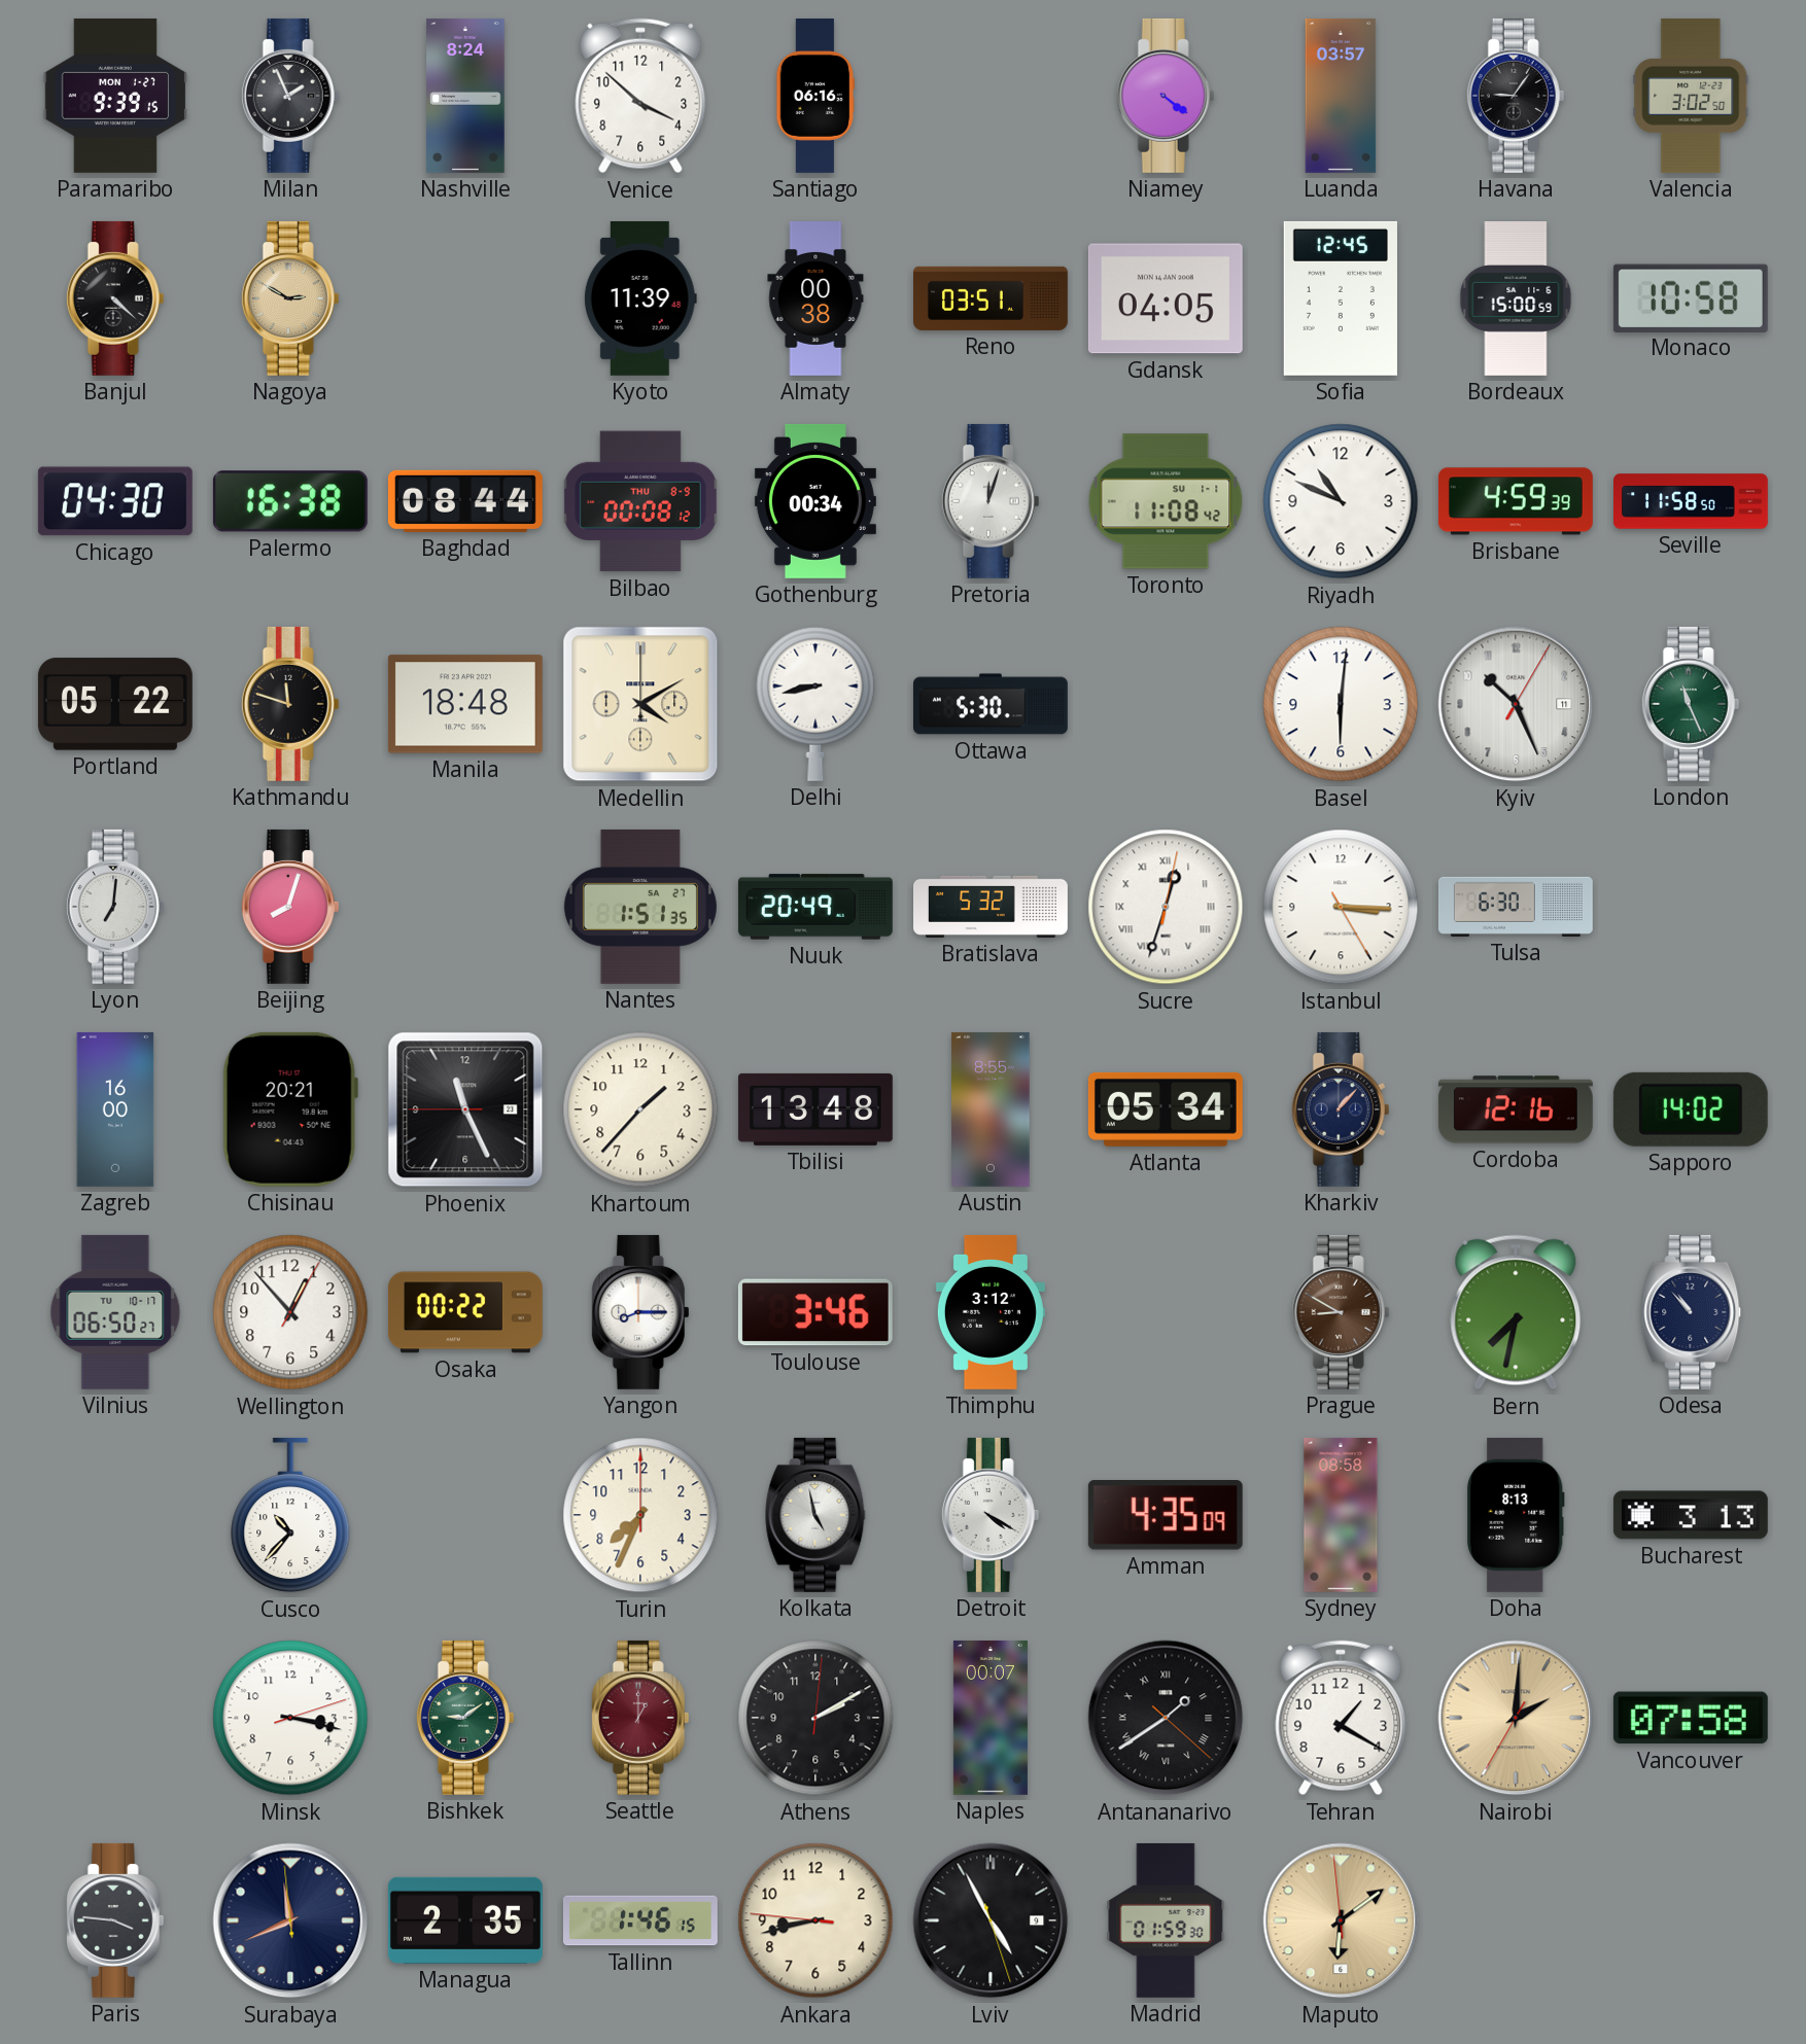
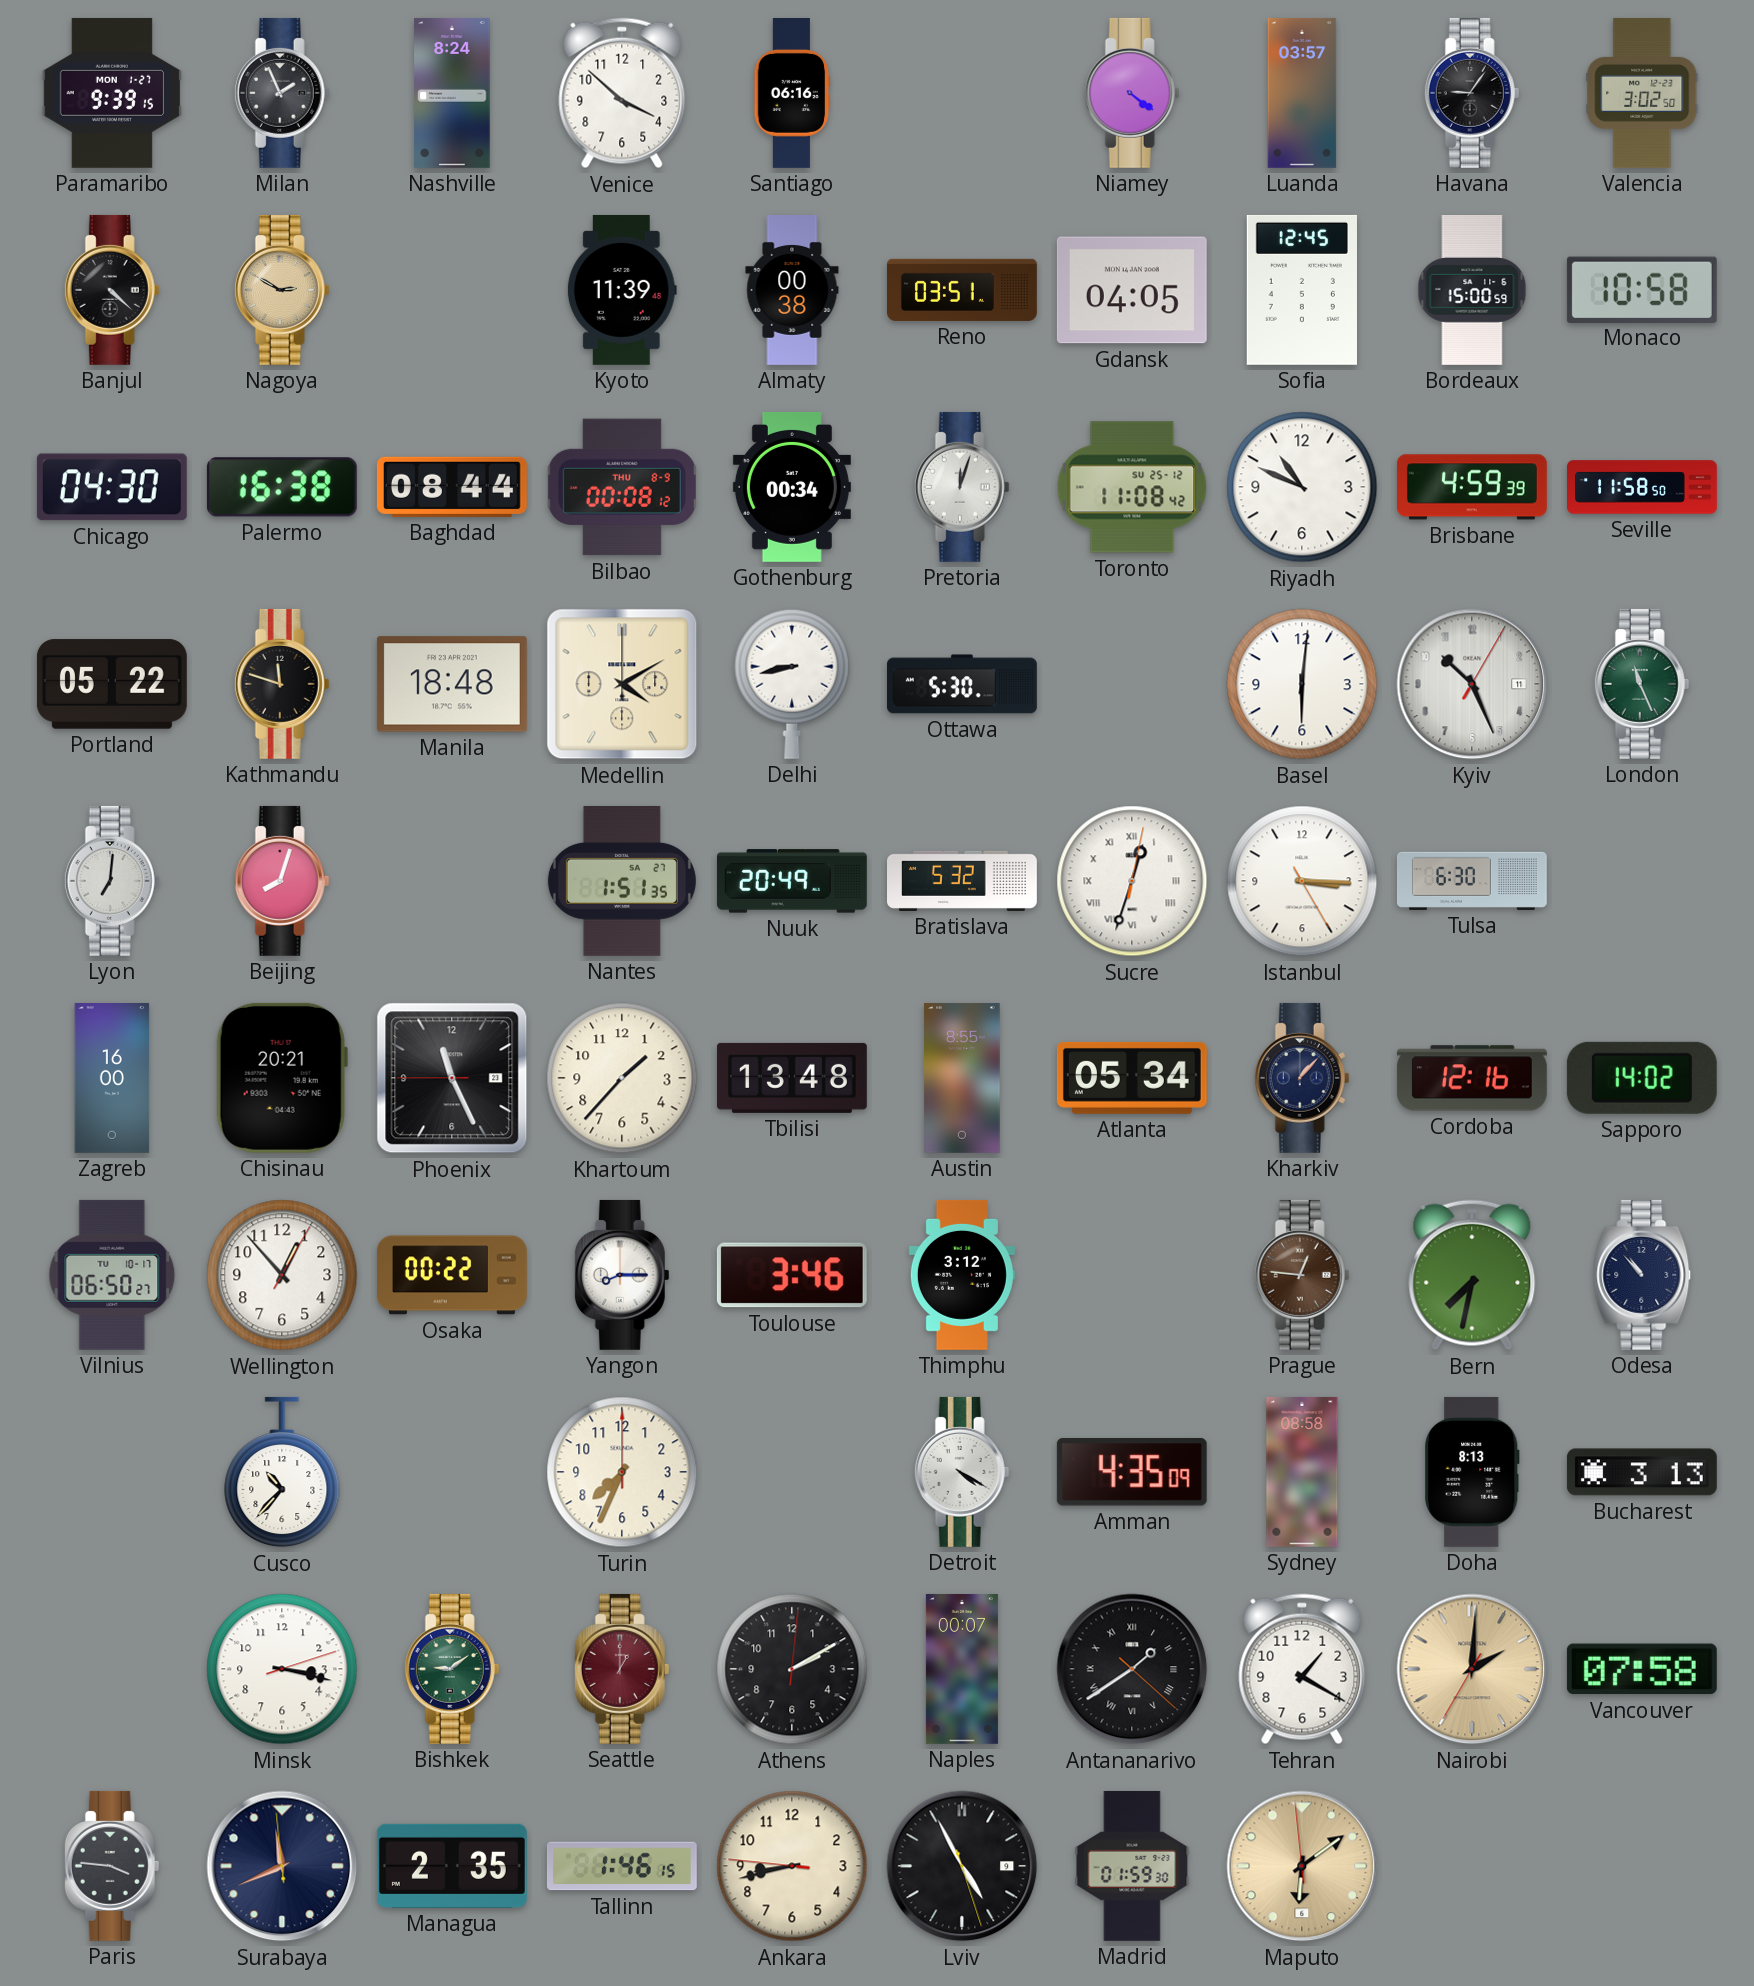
Toronto date: SU 1-1 -> SU 25-12
Prague: 8:50 -> 12:46
Kolkata: 4:58 -> none
